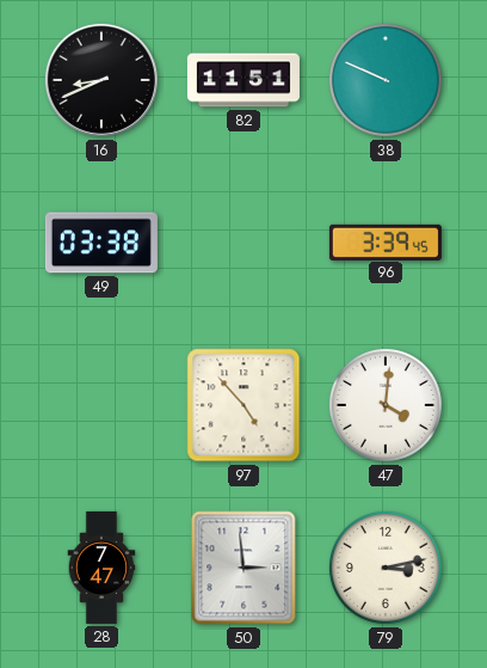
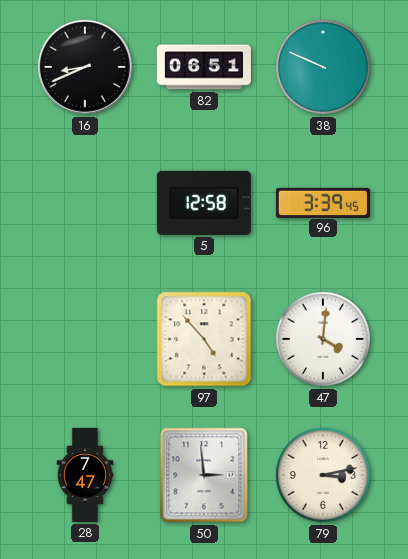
82: 11:51 -> 06:51
49: 03:38 -> none
5: none -> 12:58
